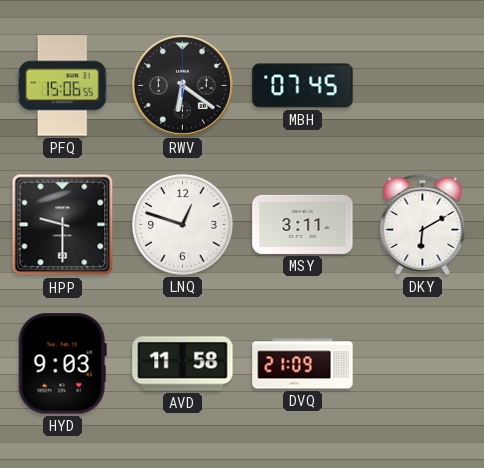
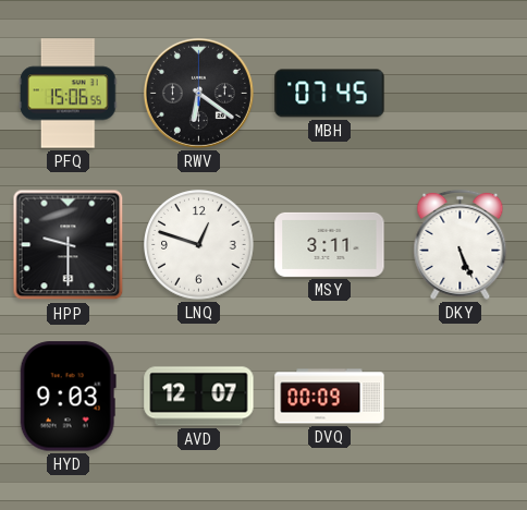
DKY: 6:10 -> 5:26
AVD: 11:58 -> 12:07
DVQ: 21:09 -> 00:09
